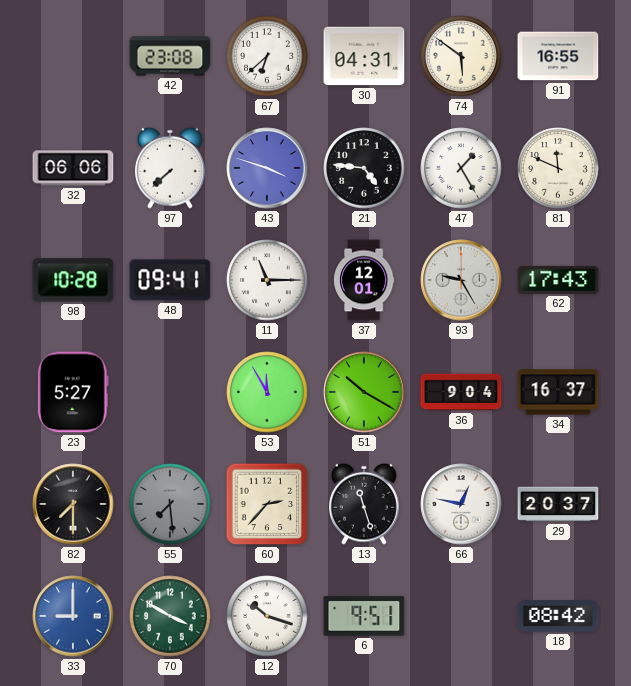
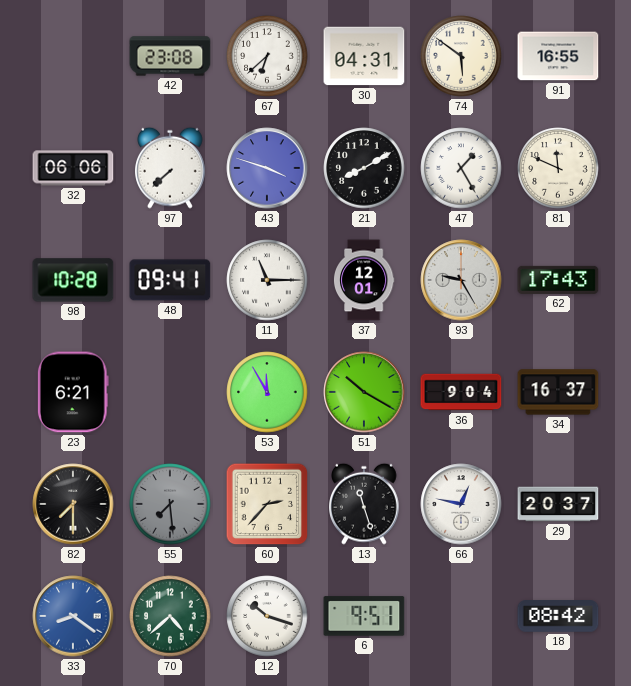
21: 4:46 -> 8:10
23: 5:27 -> 6:21
33: 9:00 -> 8:21
70: 3:50 -> 4:38
